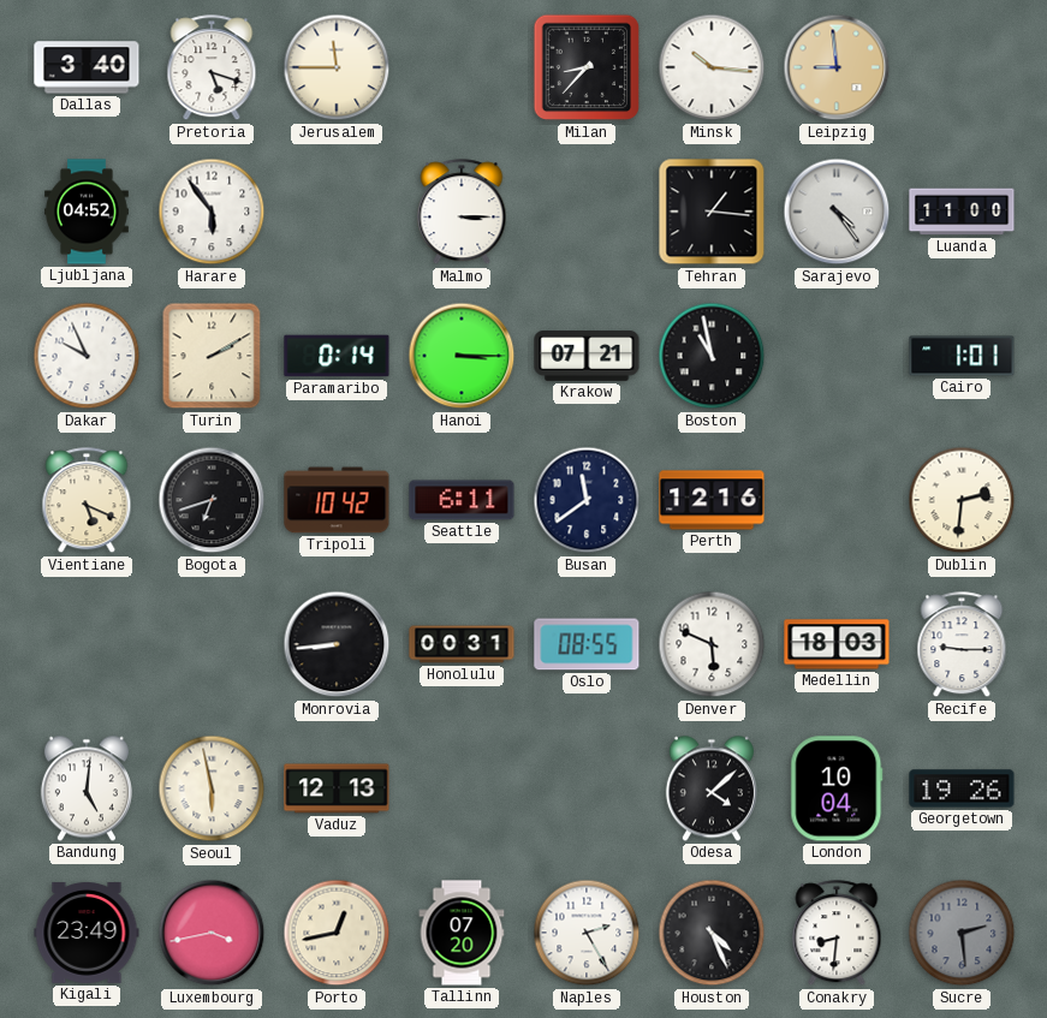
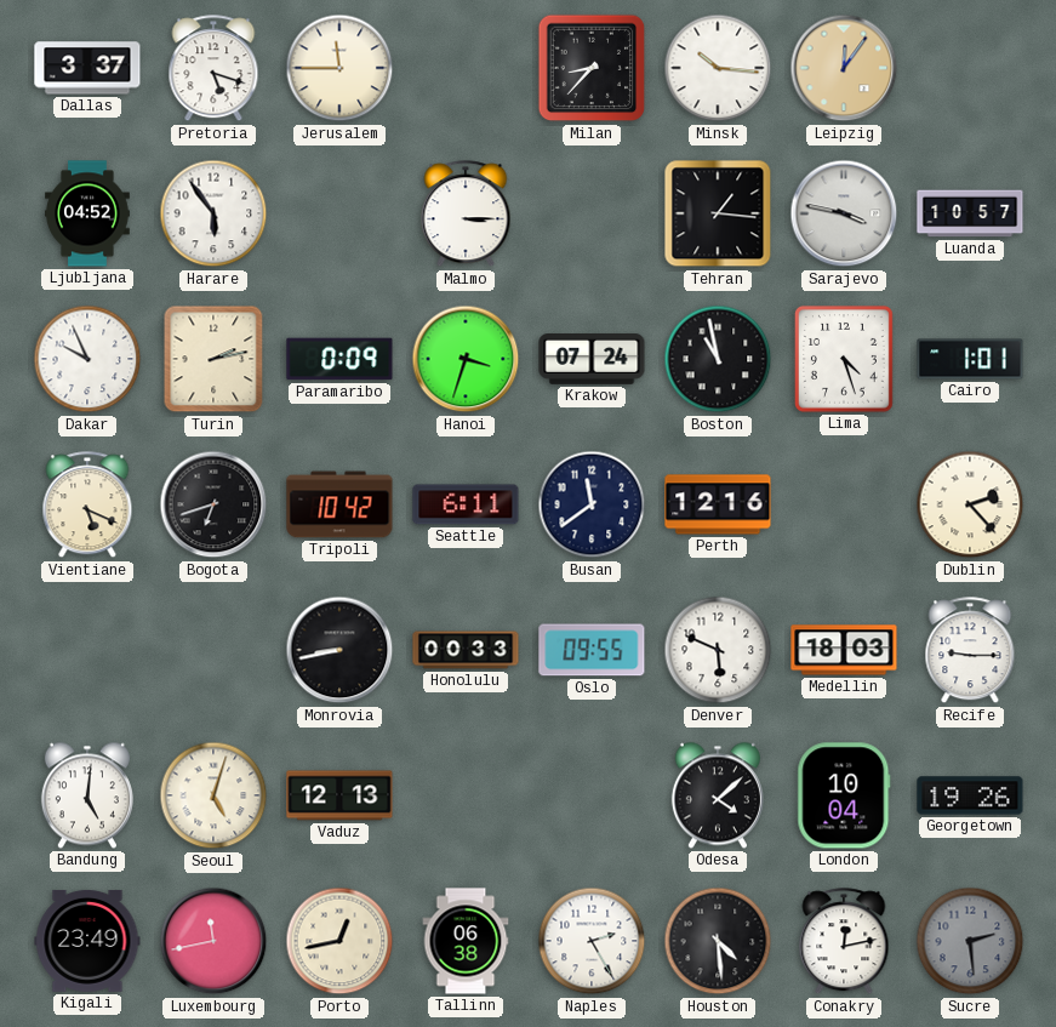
Dallas: 3:40 -> 3:37
Leipzig: 8:59 -> 12:06
Sarajevo: 4:24 -> 3:47
Luanda: 11:00 -> 10:57
Turin: 2:10 -> 2:13
Paramaribo: 0:14 -> 0:09
Hanoi: 3:15 -> 3:33
Krakow: 07:21 -> 07:24
Lima: none -> 4:27
Dublin: 2:31 -> 2:23
Monrovia: 8:44 -> 8:43
Honolulu: 00:31 -> 00:33
Oslo: 08:55 -> 09:55
Seoul: 5:58 -> 5:03
Luxembourg: 3:43 -> 11:43
Tallinn: 07:20 -> 06:38
Houston: 4:26 -> 4:29
Conakry: 8:31 -> 12:13
